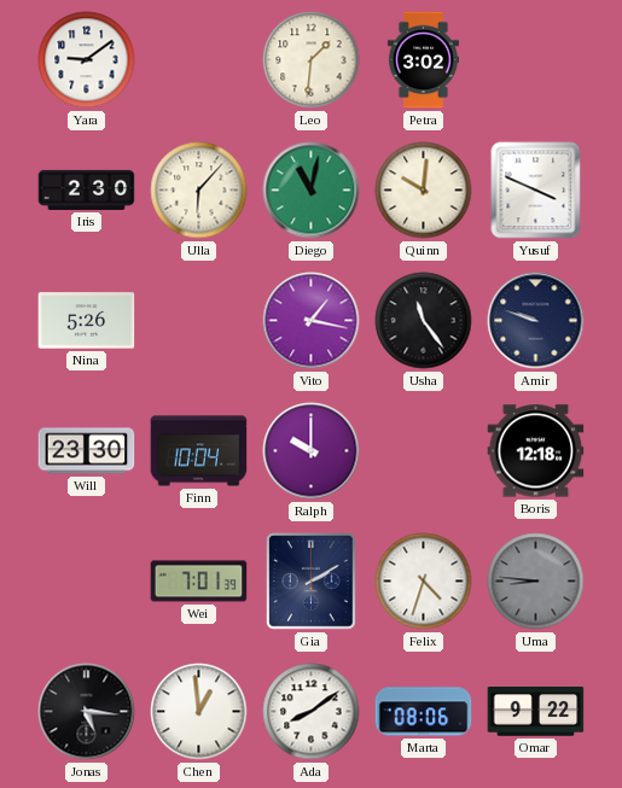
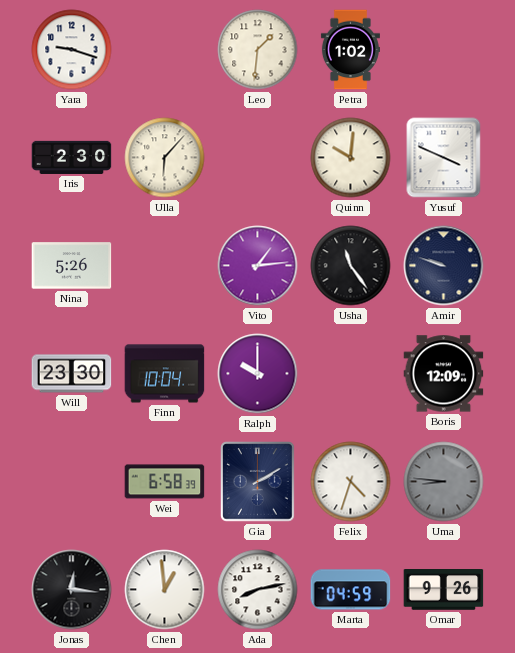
Yara: 9:09 -> 9:18
Petra: 3:02 -> 1:02
Diego: 11:02 -> none
Vito: 1:17 -> 1:14
Boris: 12:18 -> 12:09
Wei: 7:01 -> 6:58
Jonas: 5:16 -> 12:16
Ada: 8:09 -> 8:13
Marta: 08:06 -> 04:59
Omar: 9:22 -> 9:26
